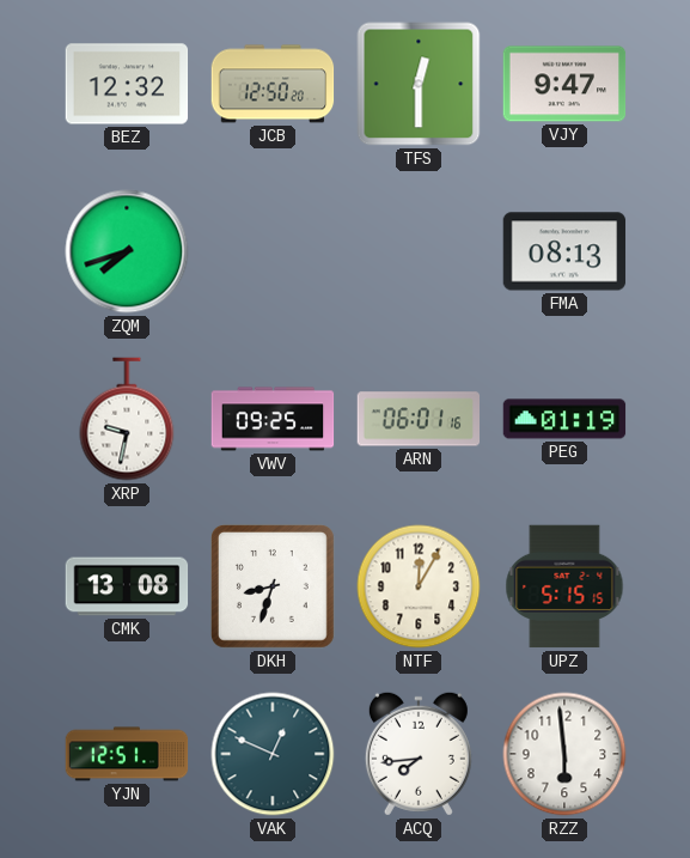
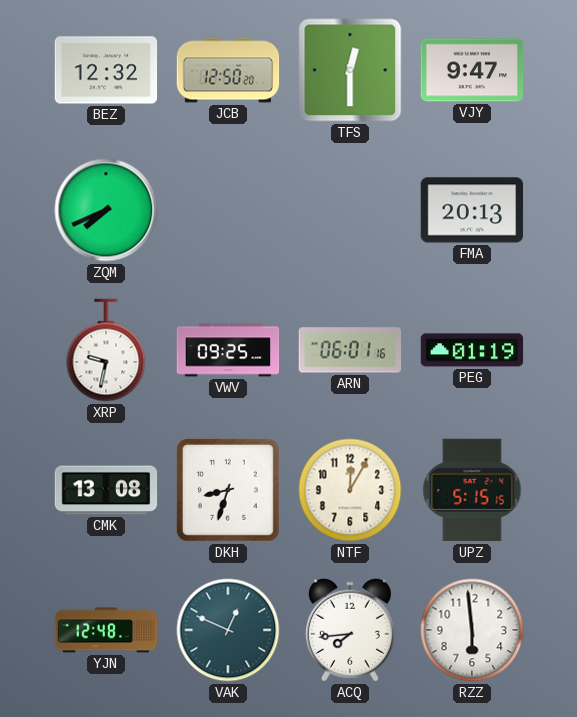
ZQM: 7:42 -> 7:41
FMA: 08:13 -> 20:13
YJN: 12:51 -> 12:48
